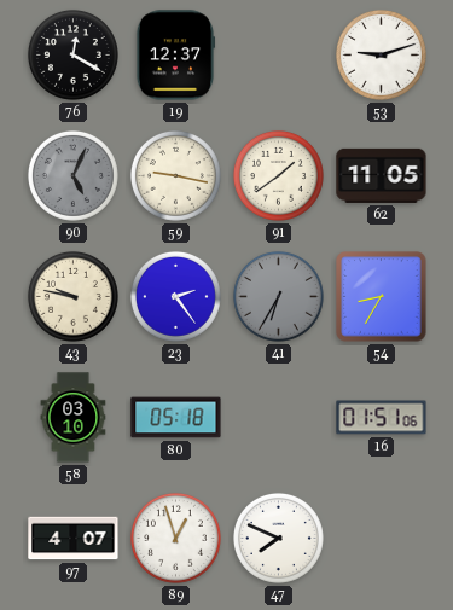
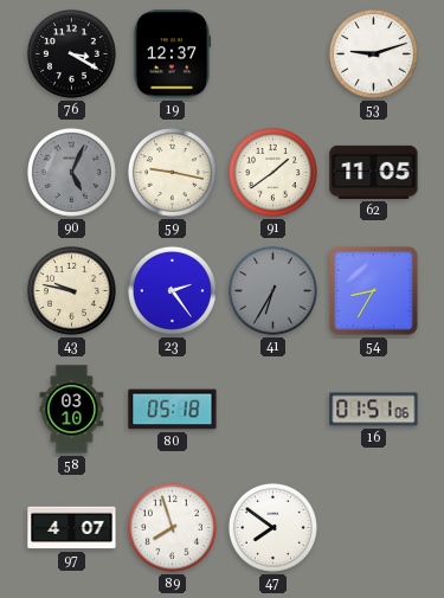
76: 12:20 -> 3:20
89: 12:57 -> 7:57
47: 7:49 -> 7:51
